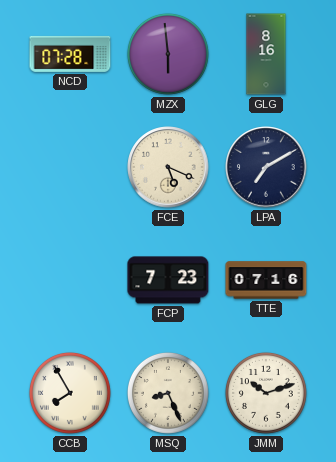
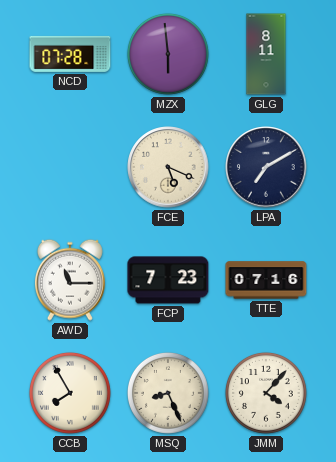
GLG: 8:16 -> 8:11
AWD: none -> 11:15
JMM: 10:12 -> 4:07
